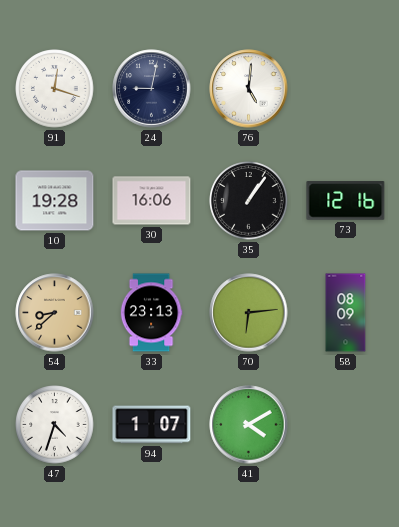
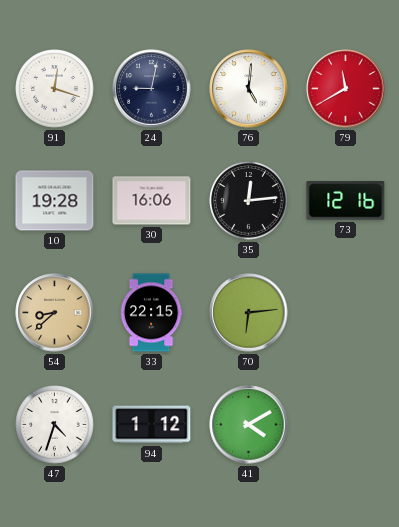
79: none -> 11:40
35: 1:06 -> 12:14
33: 23:13 -> 22:15
58: 08:09 -> none
94: 1:07 -> 1:12
